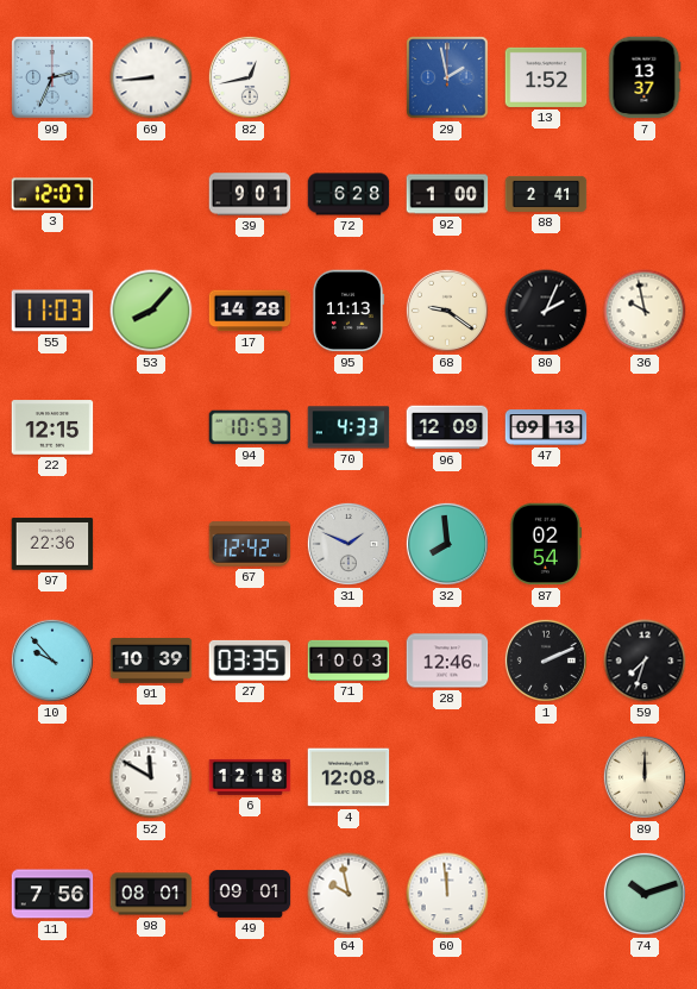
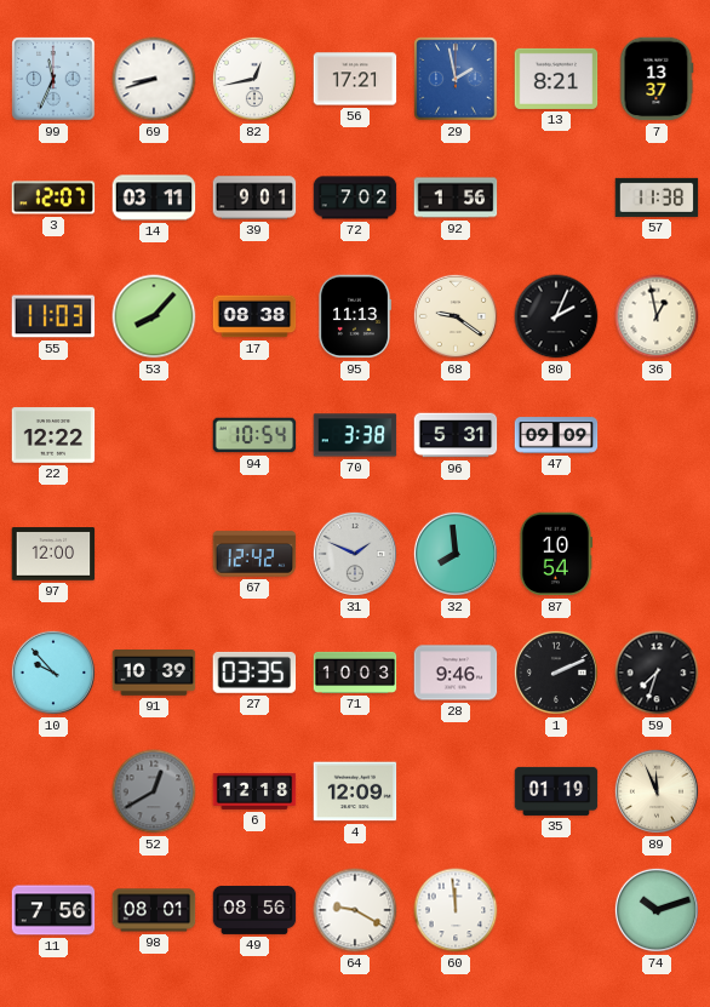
99: 2:34 -> 11:34
69: 8:44 -> 8:42
56: none -> 17:21
13: 1:52 -> 8:21
14: none -> 03:11
72: 6:28 -> 7:02
92: 1:00 -> 1:56
88: 2:41 -> none
57: none -> 11:38
17: 14:28 -> 08:38
36: 9:58 -> 12:58
22: 12:15 -> 12:22
94: 10:53 -> 10:54
70: 4:33 -> 3:38
96: 12:09 -> 5:31
47: 09:13 -> 09:09
97: 22:36 -> 12:00
87: 02:54 -> 10:54
28: 12:46 -> 9:46
52: 11:50 -> 12:40
52 dial: white -> grey
4: 12:08 -> 12:09
35: none -> 01:19
89: 12:00 -> 11:56
49: 09:01 -> 08:56
64: 9:58 -> 9:20
